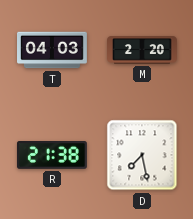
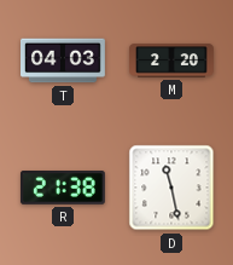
D: 7:28 -> 11:28
